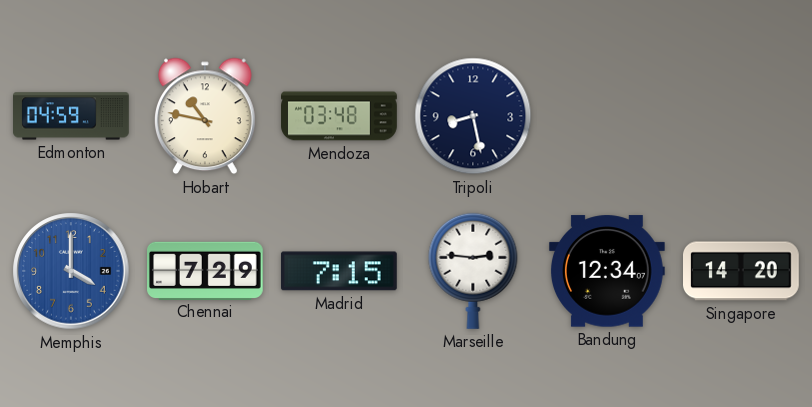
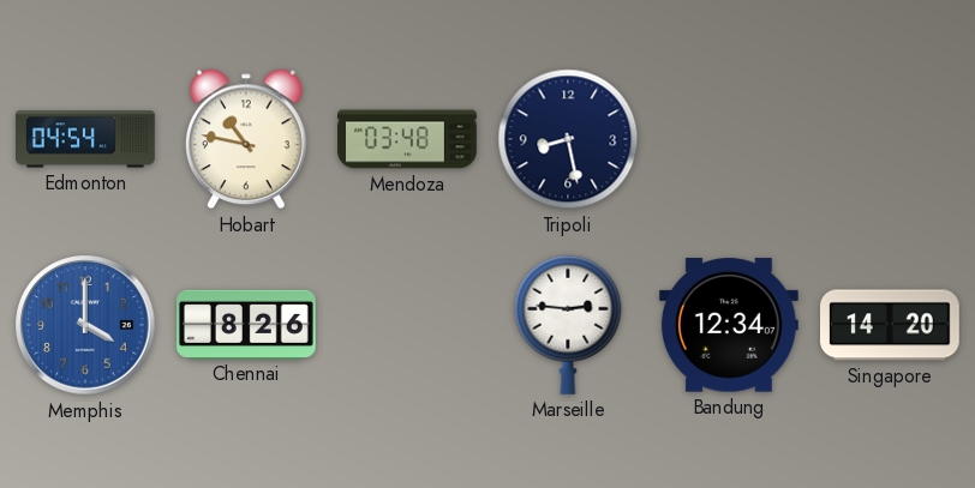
Edmonton: 04:59 -> 04:54
Chennai: 7:29 -> 8:26
Madrid: 7:15 -> none
